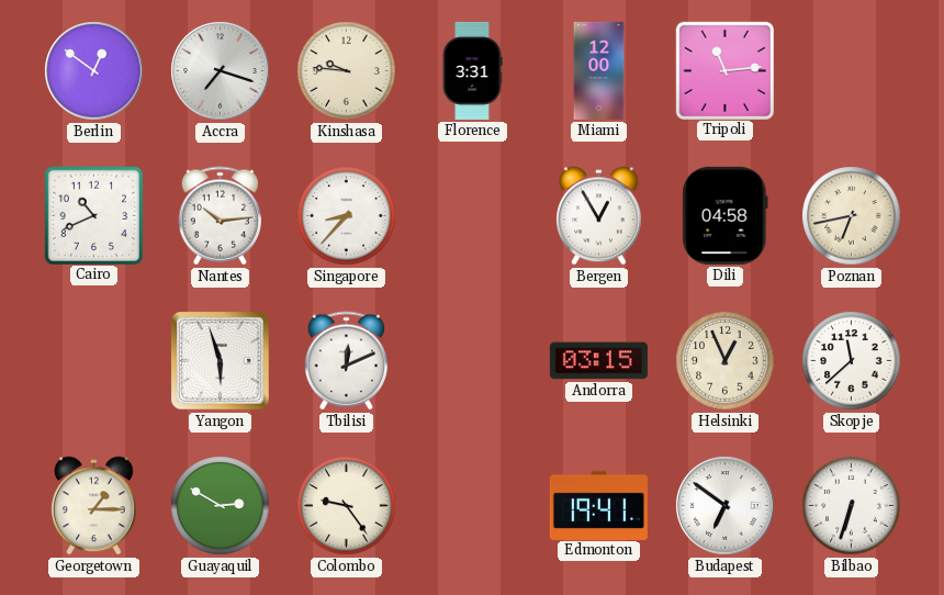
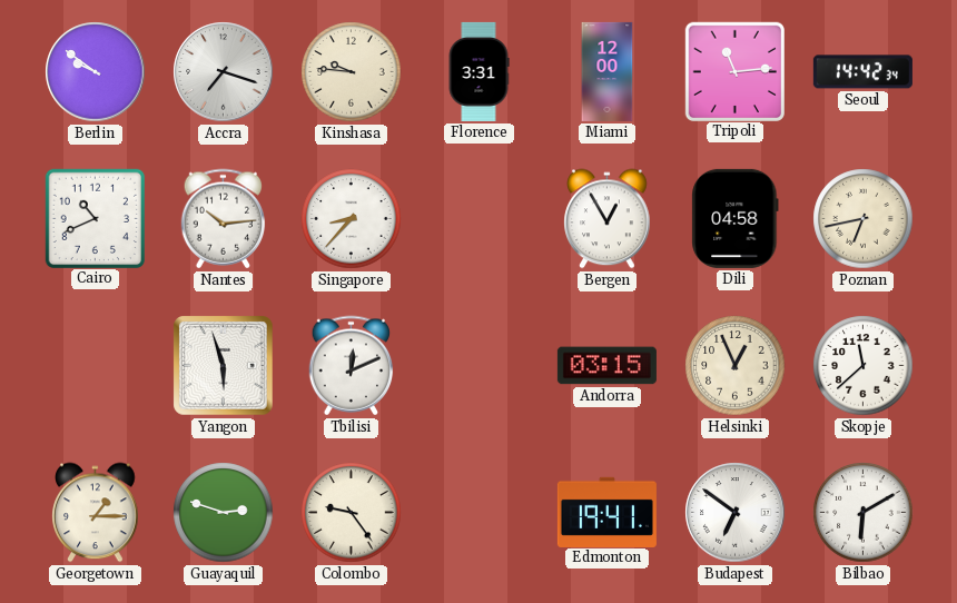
Berlin: 12:51 -> 9:51
Seoul: none -> 14:42
Guayaquil: 2:50 -> 2:48
Bilbao: 6:33 -> 6:10
